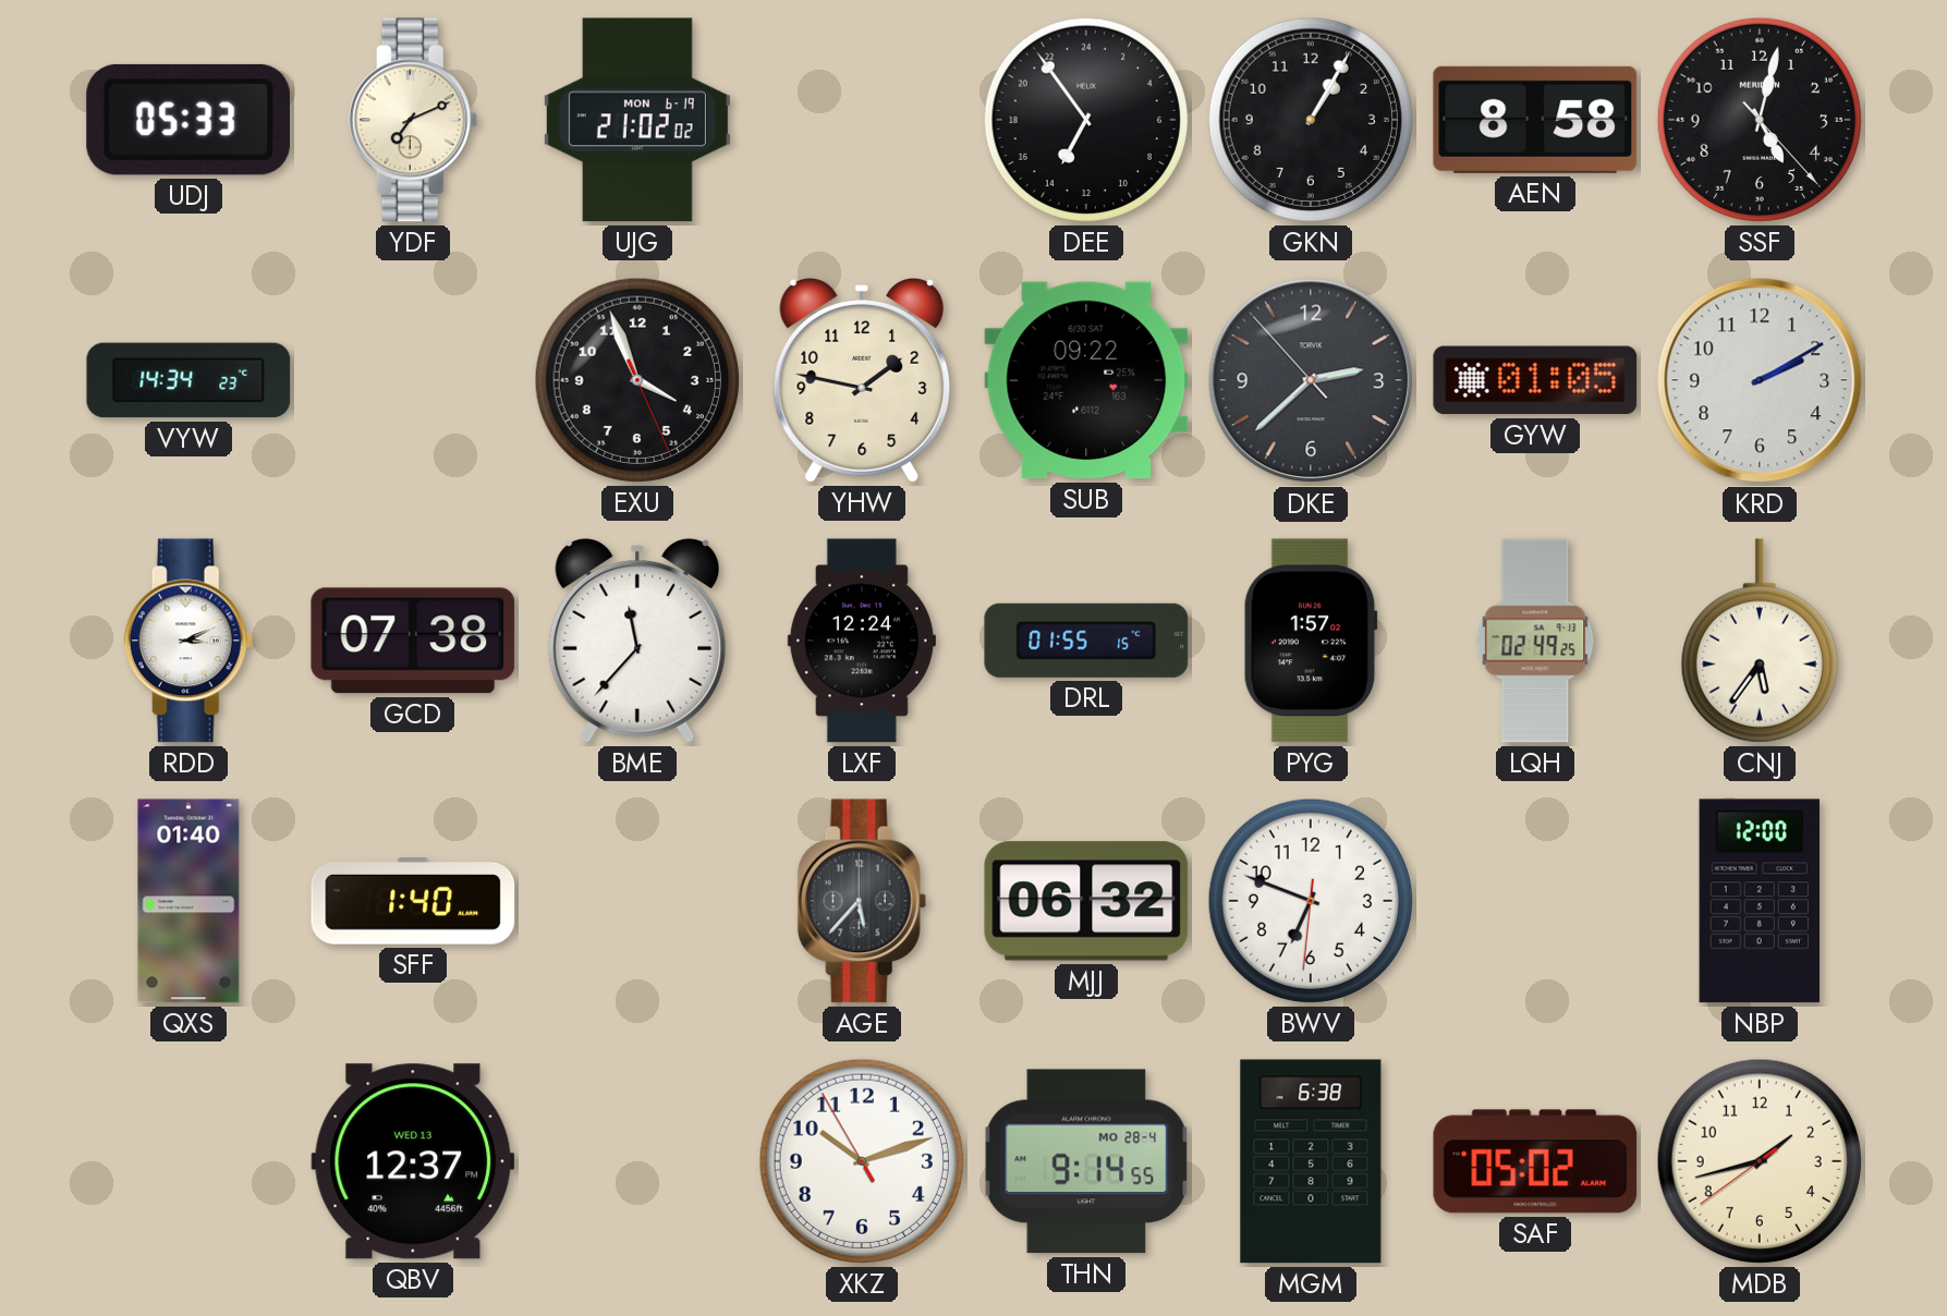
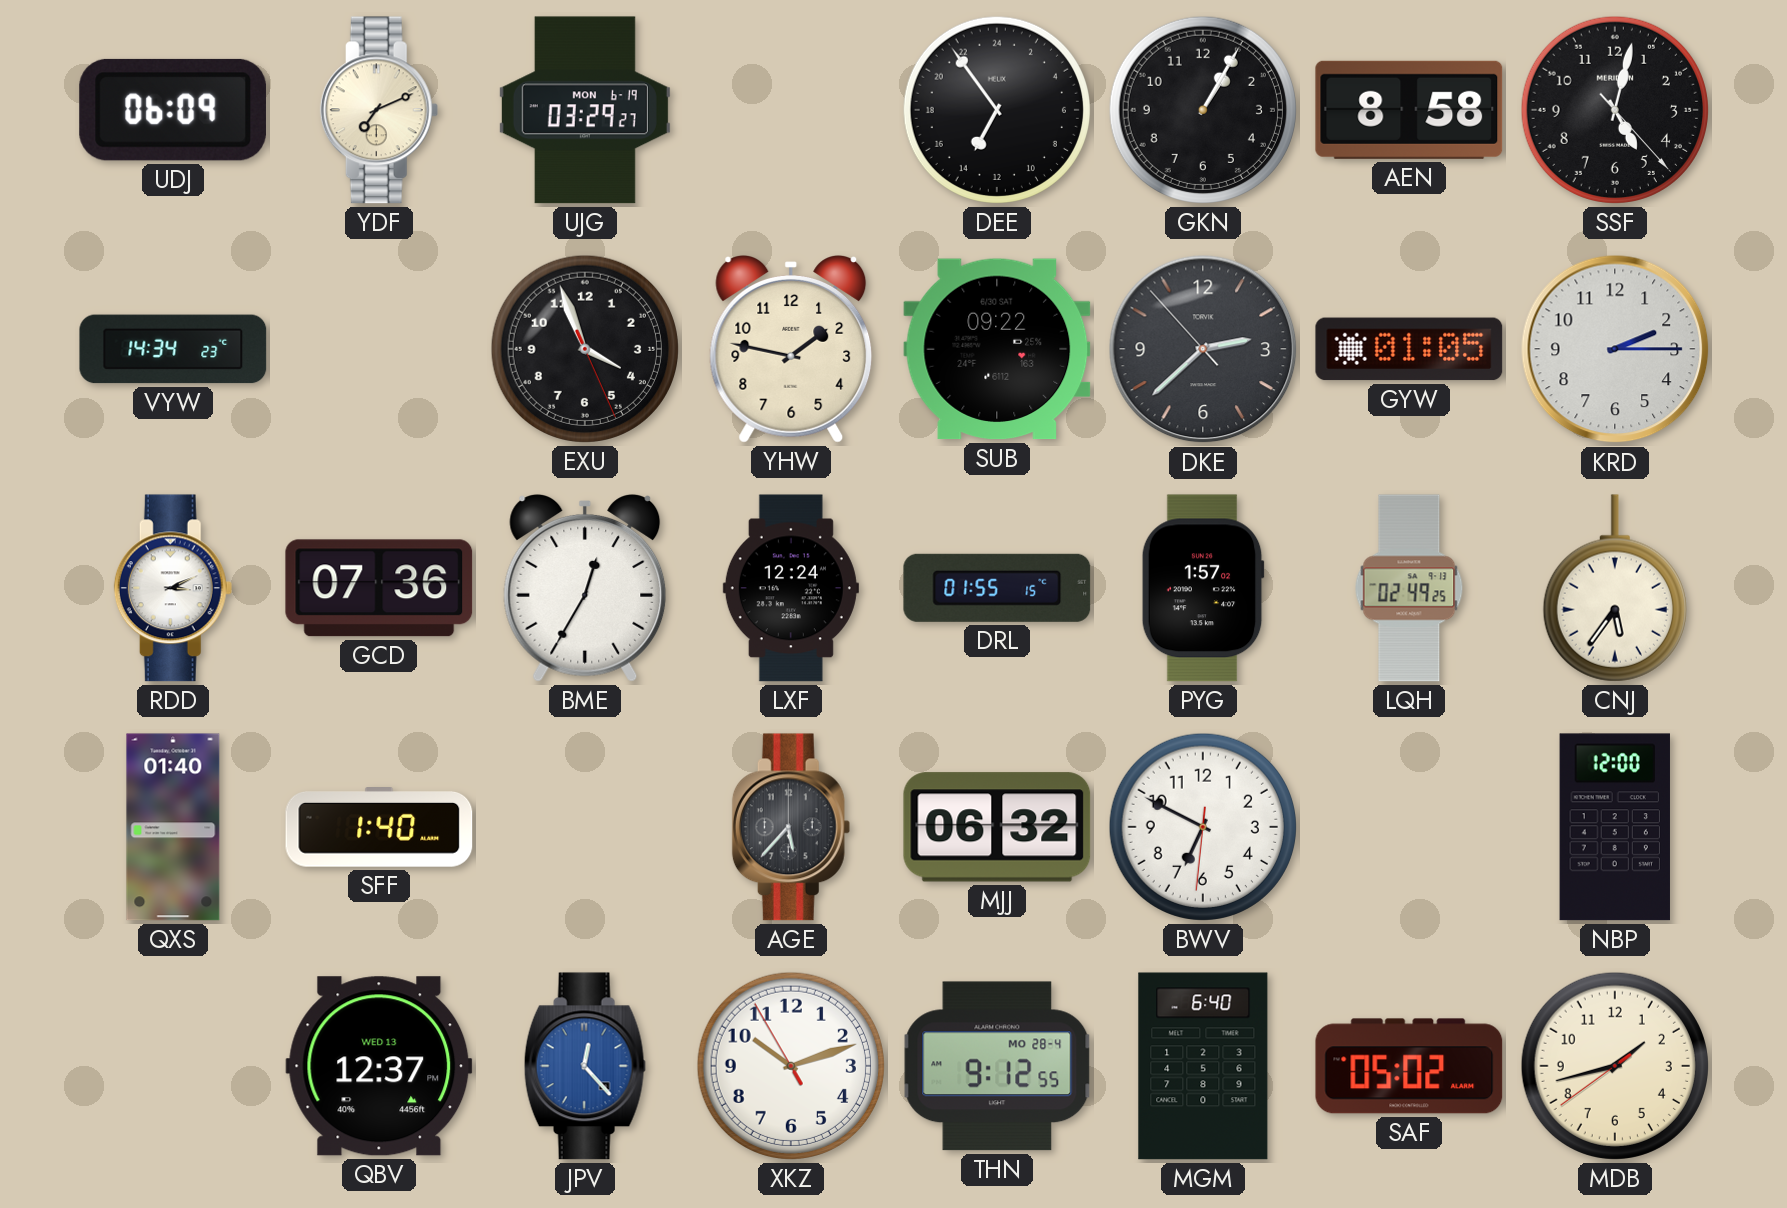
UDJ: 05:33 -> 06:09
UJG: 21:02 -> 03:29
KRD: 2:10 -> 2:15
GCD: 07:38 -> 07:36
BME: 11:37 -> 12:35
BWV: 6:48 -> 6:49
JPV: none -> 12:23
THN: 9:14 -> 9:12
MGM: 6:38 -> 6:40
